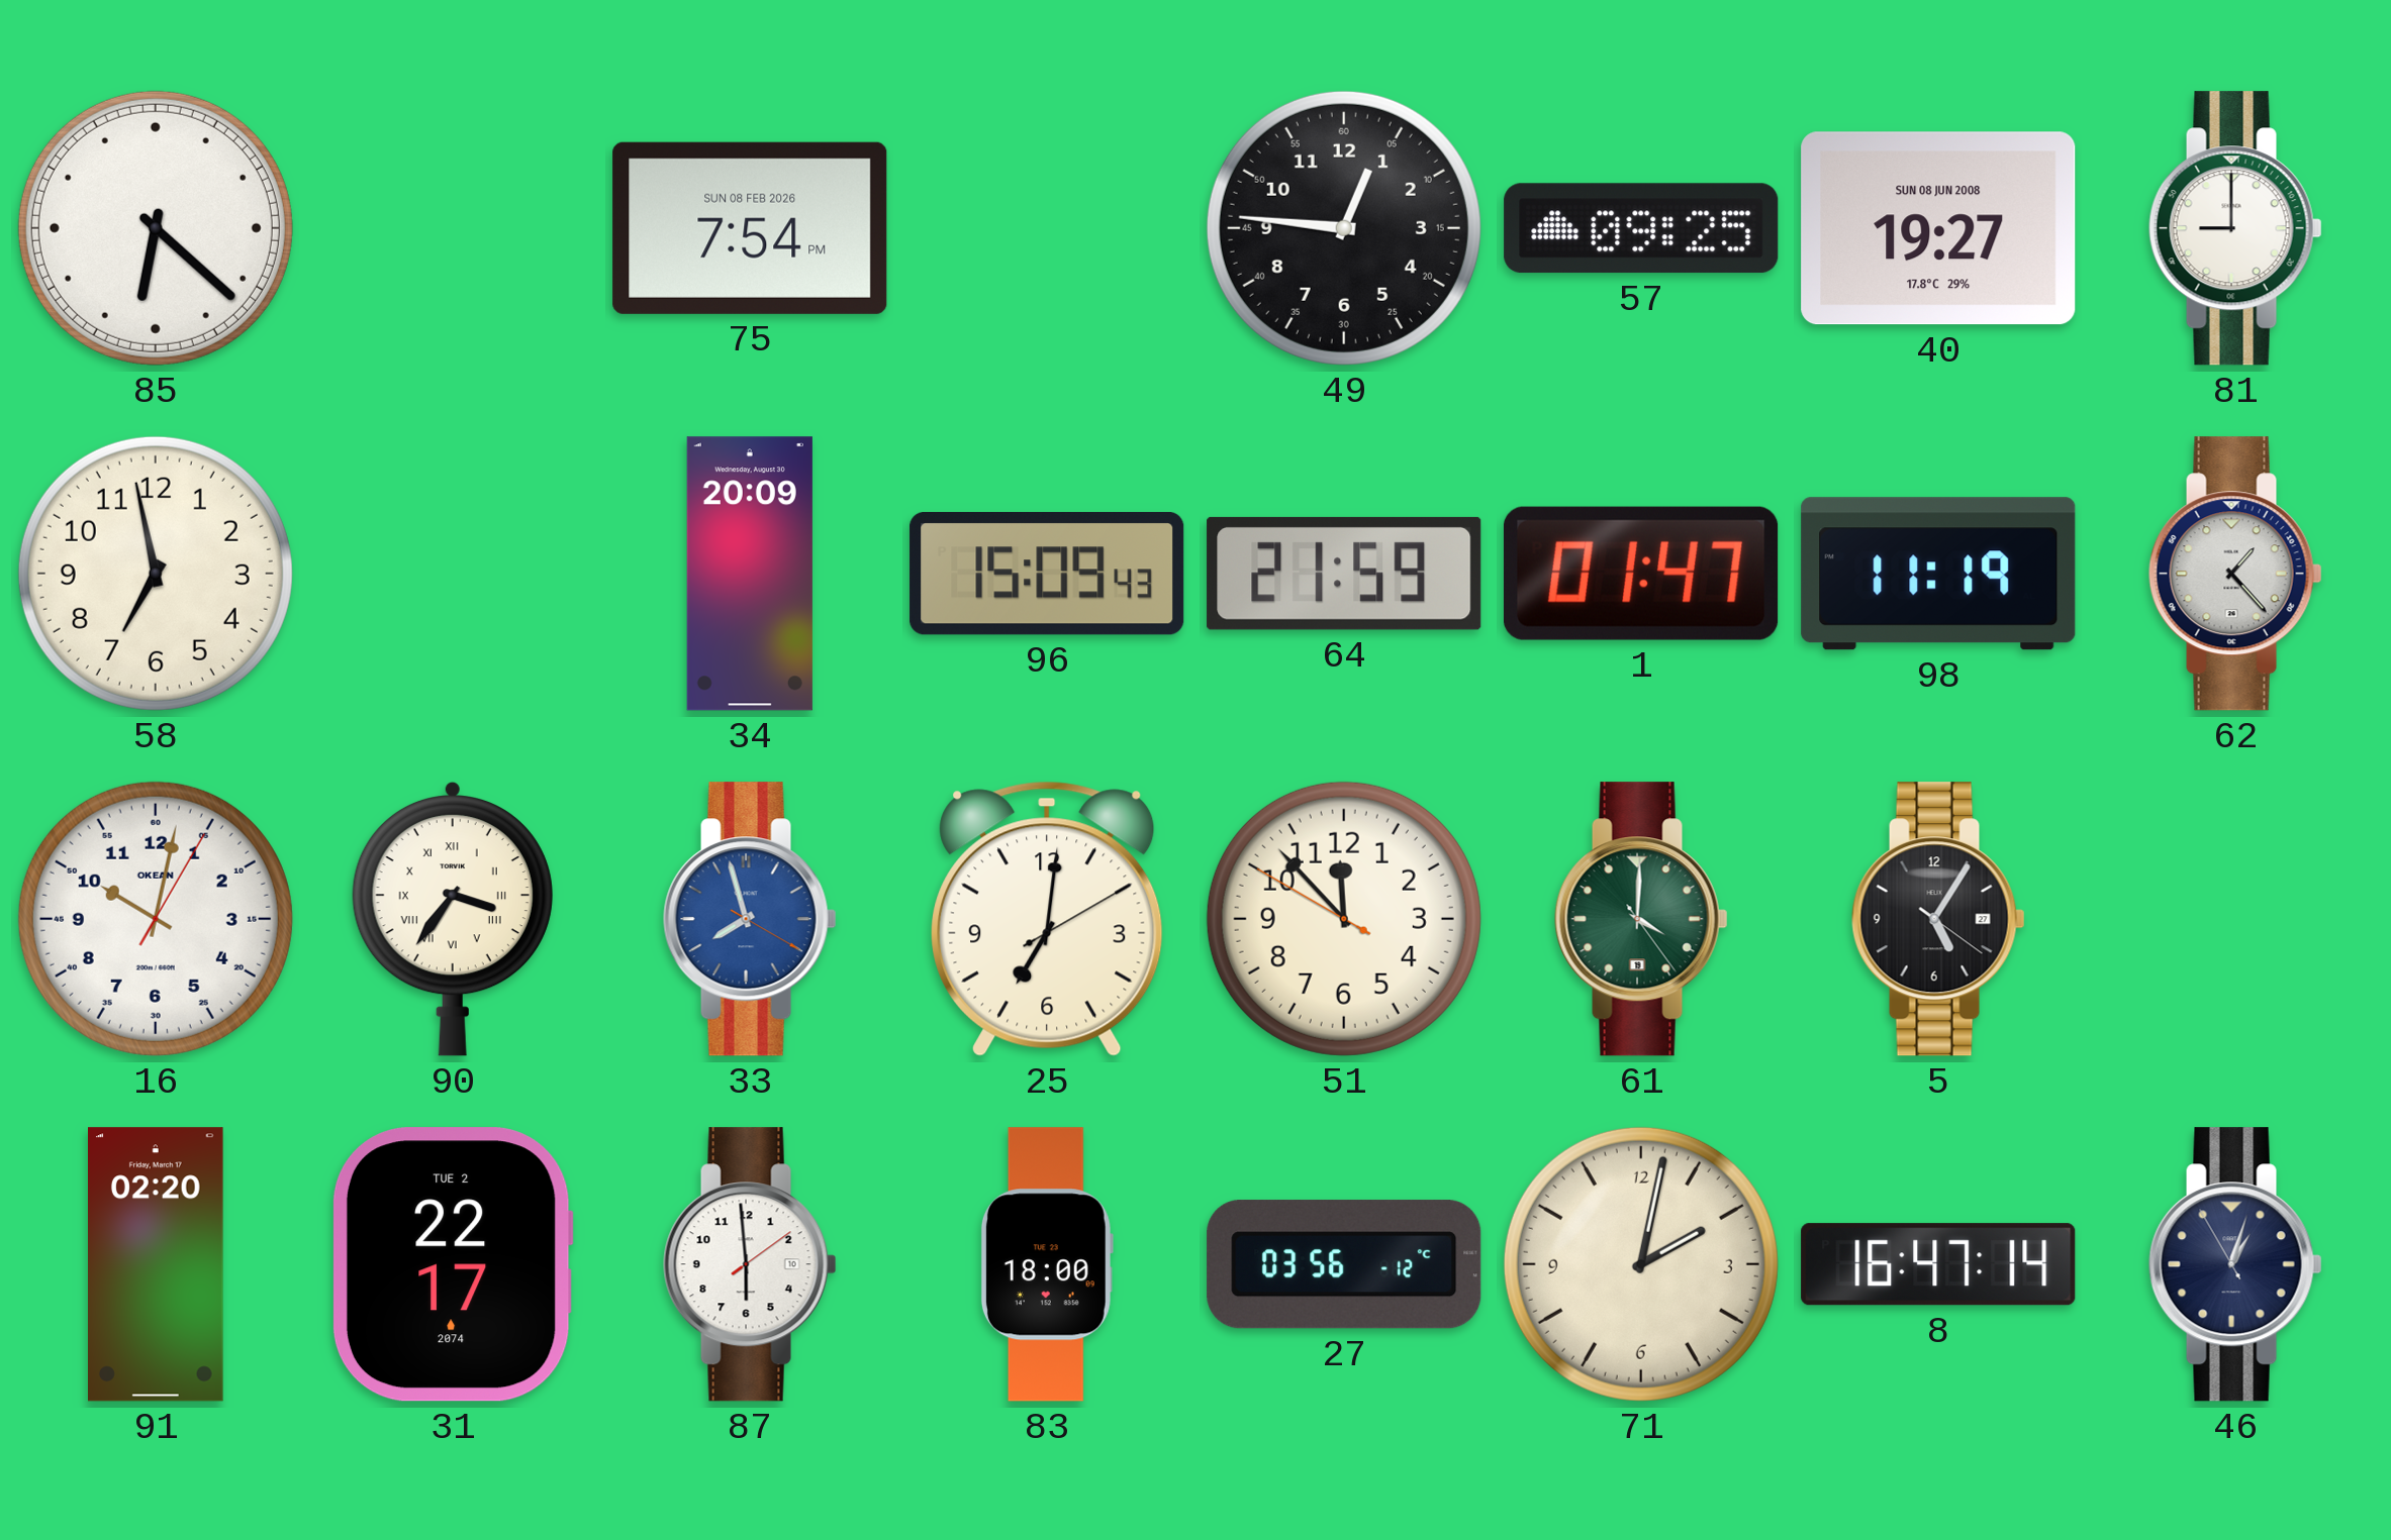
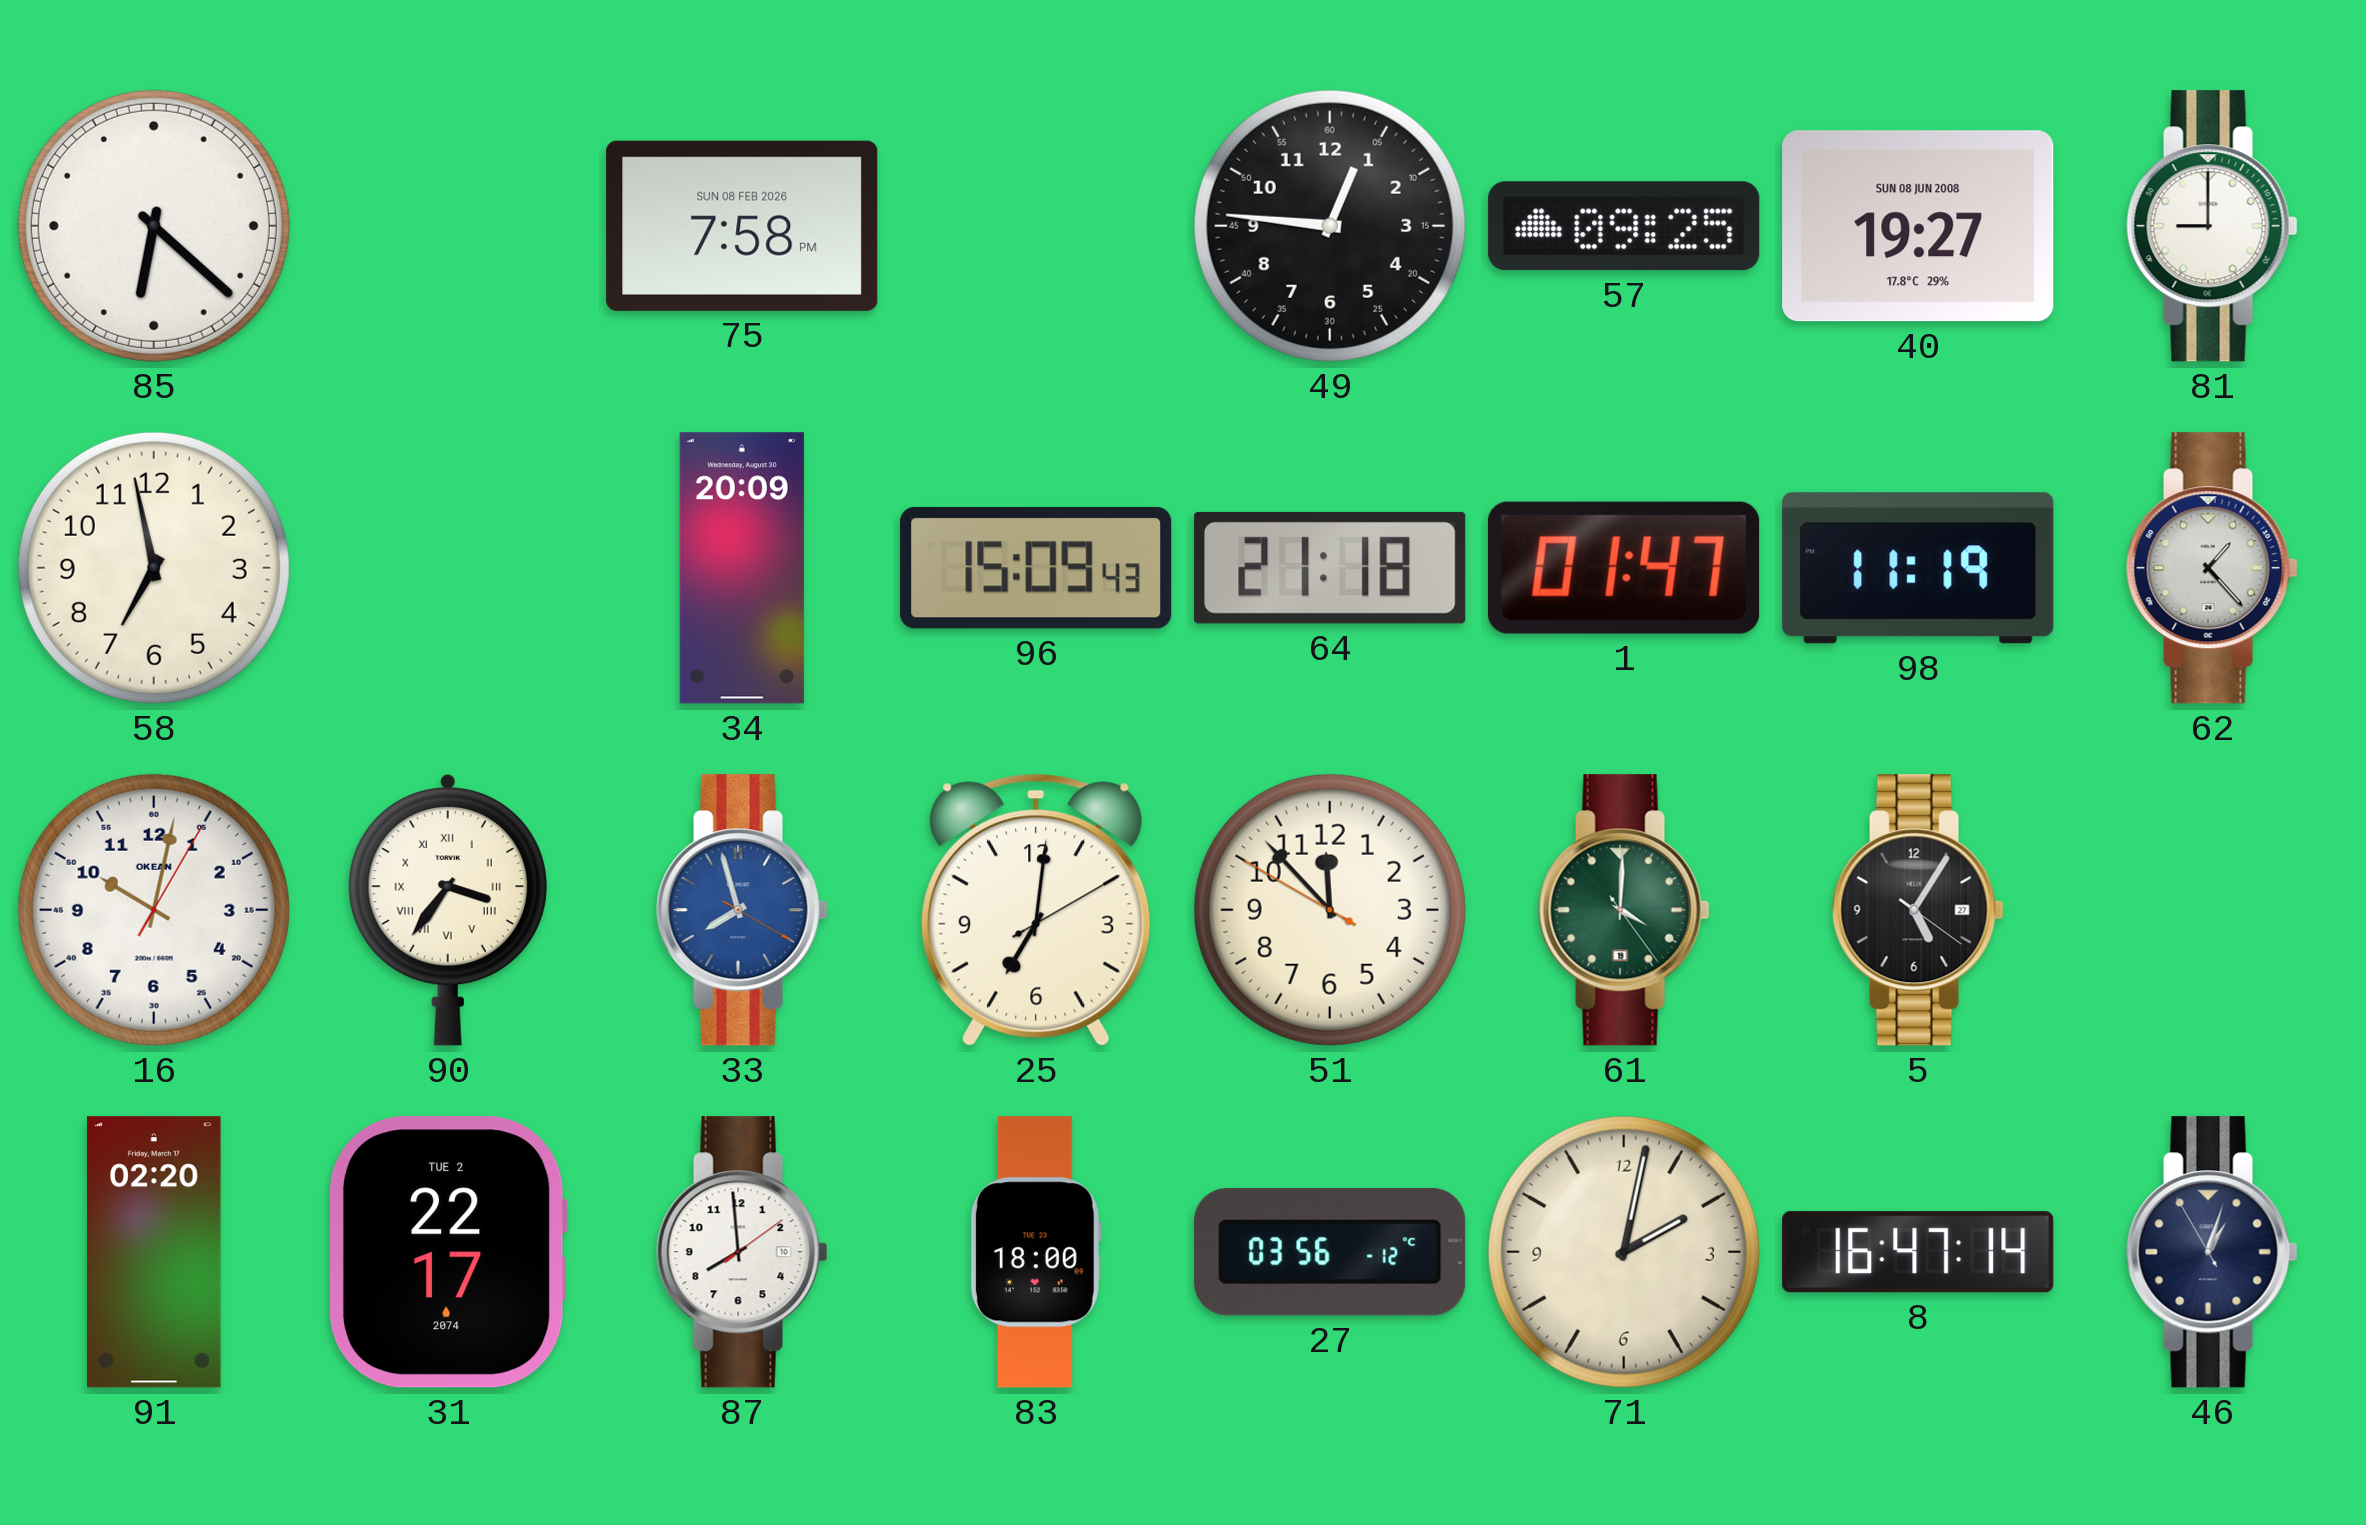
75: 7:54 -> 7:58
64: 21:59 -> 21:18
87: 5:59 -> 7:59
